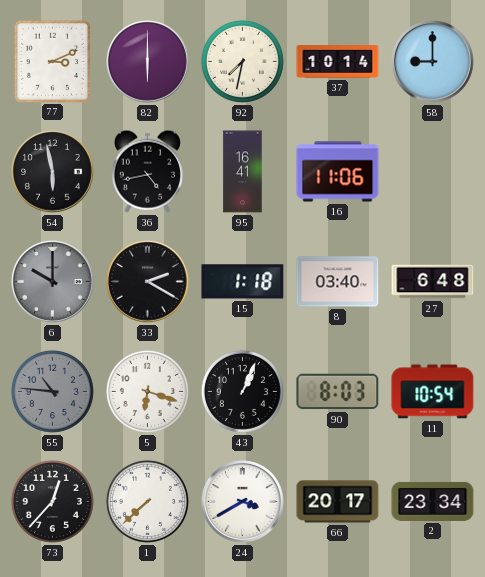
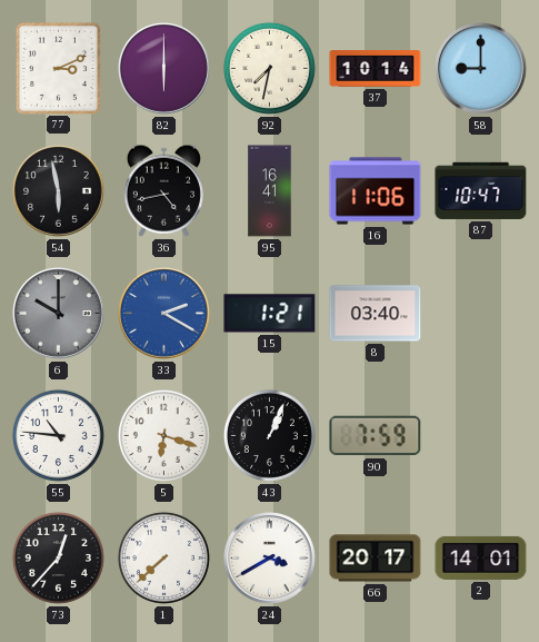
87: none -> 10:47
33 dial: black -> blue
15: 1:18 -> 1:21
27: 6:48 -> none
55 dial: grey -> white
90: 8:03 -> 7:59
11: 10:54 -> none
2: 23:34 -> 14:01
